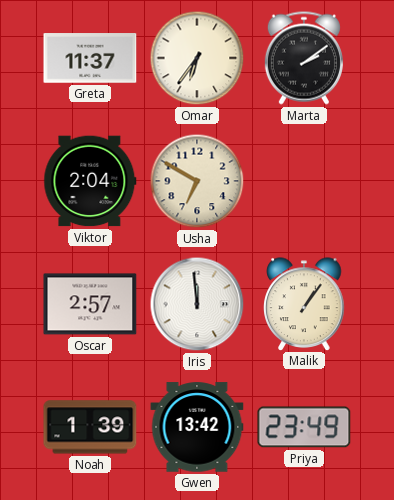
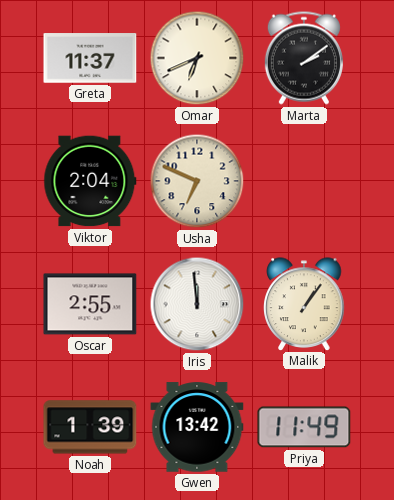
Omar: 6:36 -> 6:41
Usha: 6:50 -> 6:49
Oscar: 2:57 -> 2:55
Priya: 23:49 -> 11:49
